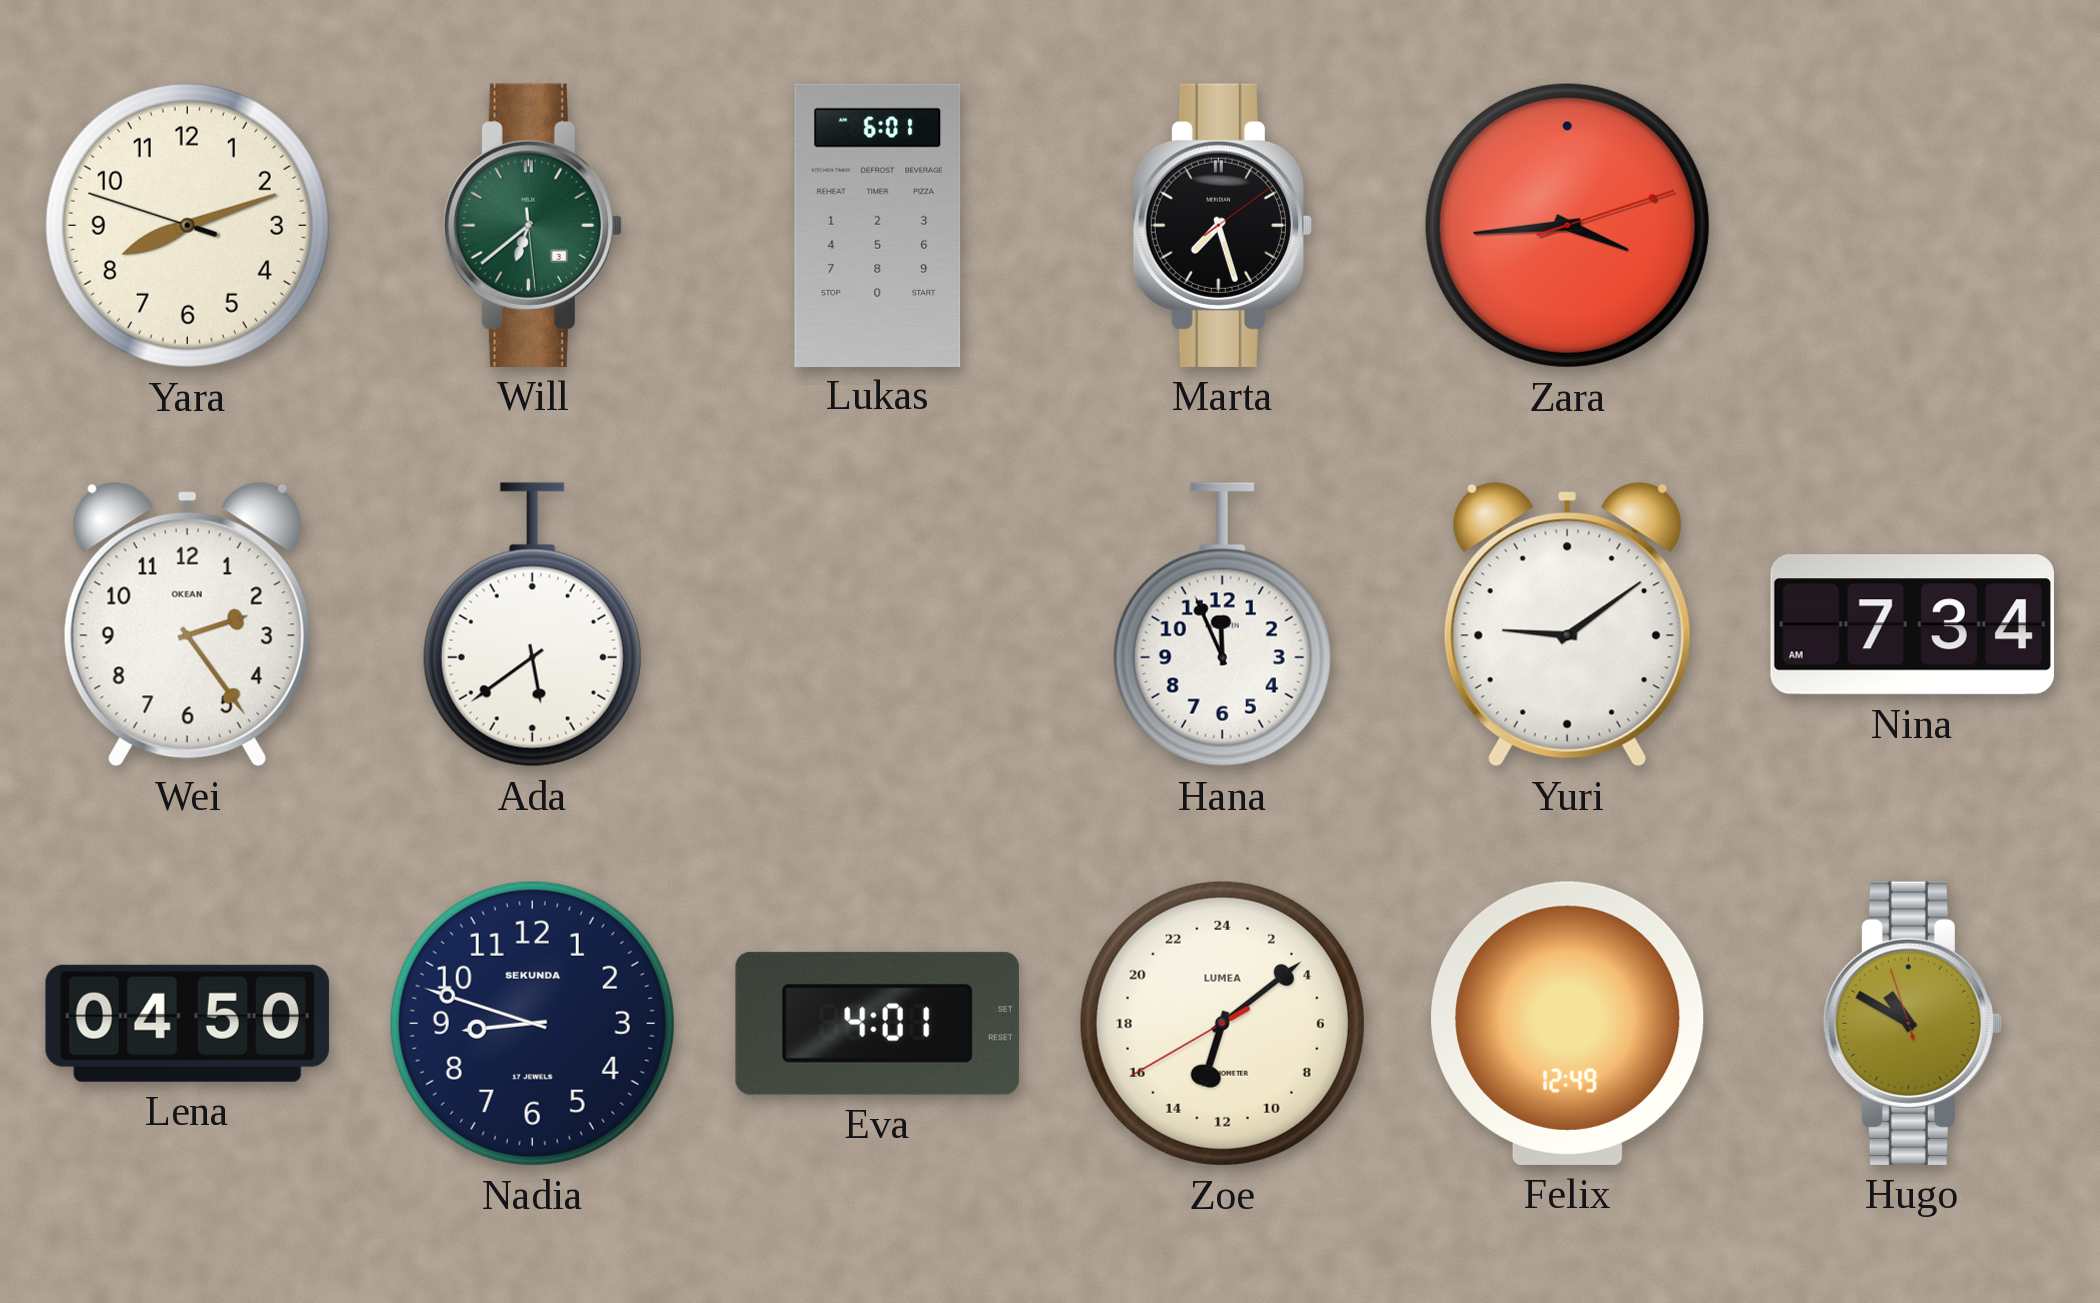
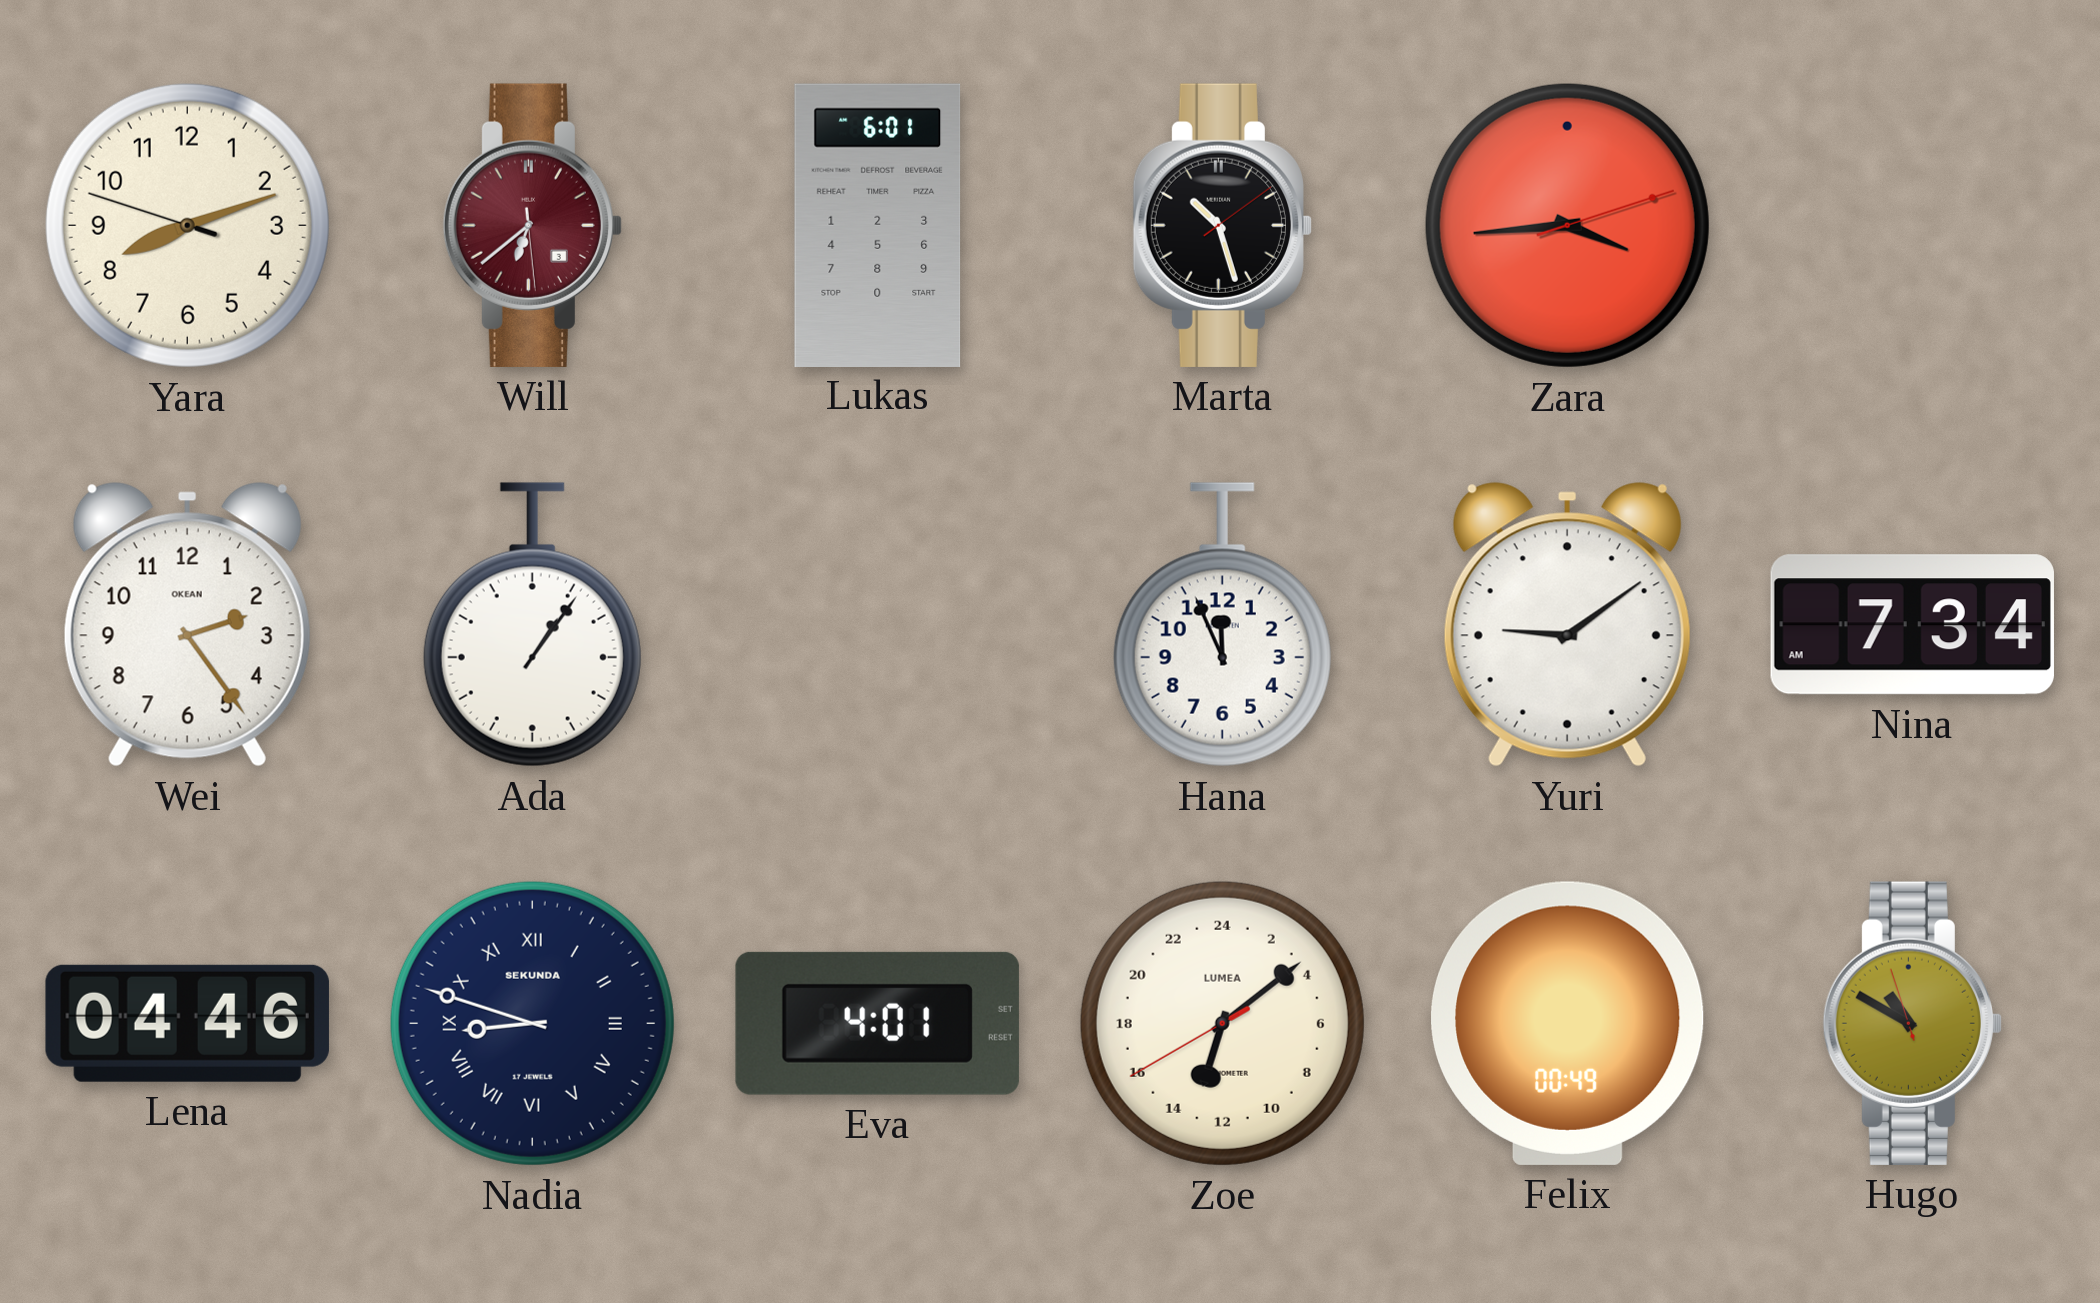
Will dial: green -> burgundy
Marta: 7:27 -> 10:27
Ada: 5:39 -> 1:06
Lena: 04:50 -> 04:46
Nadia numerals: Arabic -> Roman
Felix: 12:49 -> 00:49
